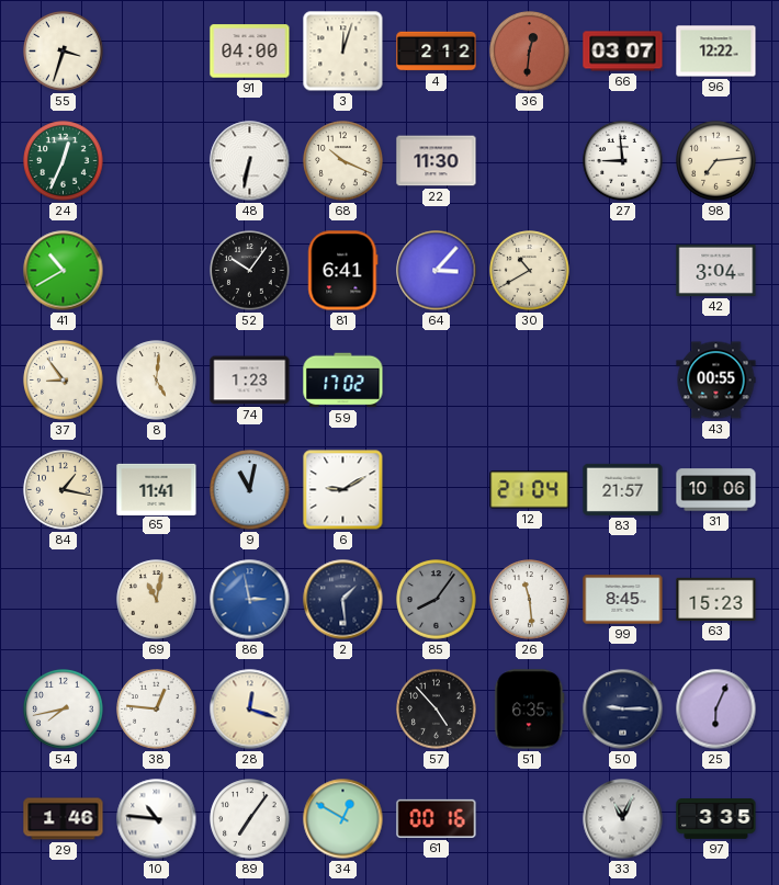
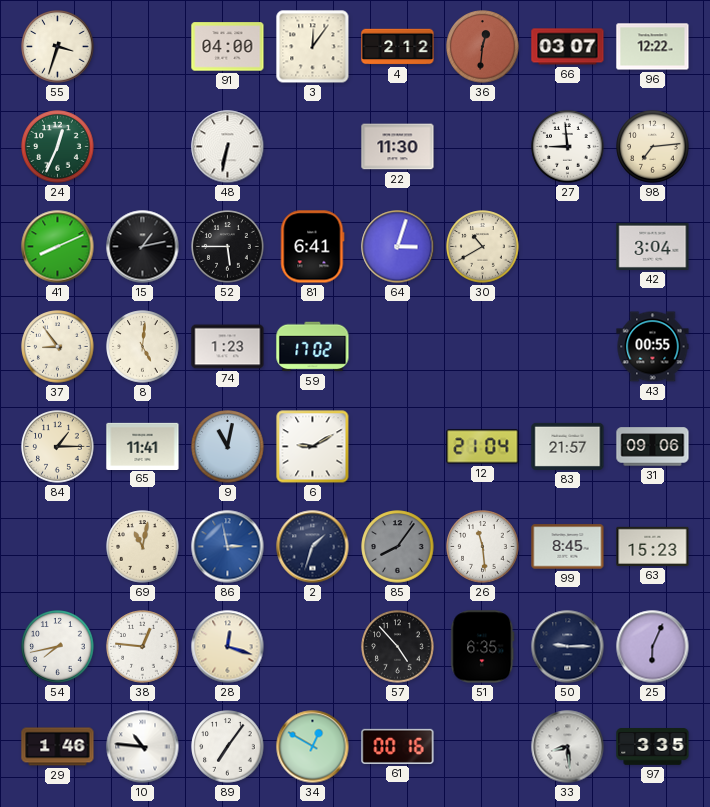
3: 12:03 -> 12:06
68: 10:19 -> none
41: 10:40 -> 8:11
15: none -> 1:13
52: 10:06 -> 5:45
64: 3:07 -> 3:03
84: 1:17 -> 1:15
31: 10:06 -> 09:06
2: 1:29 -> 1:33
33: 11:04 -> 8:29
